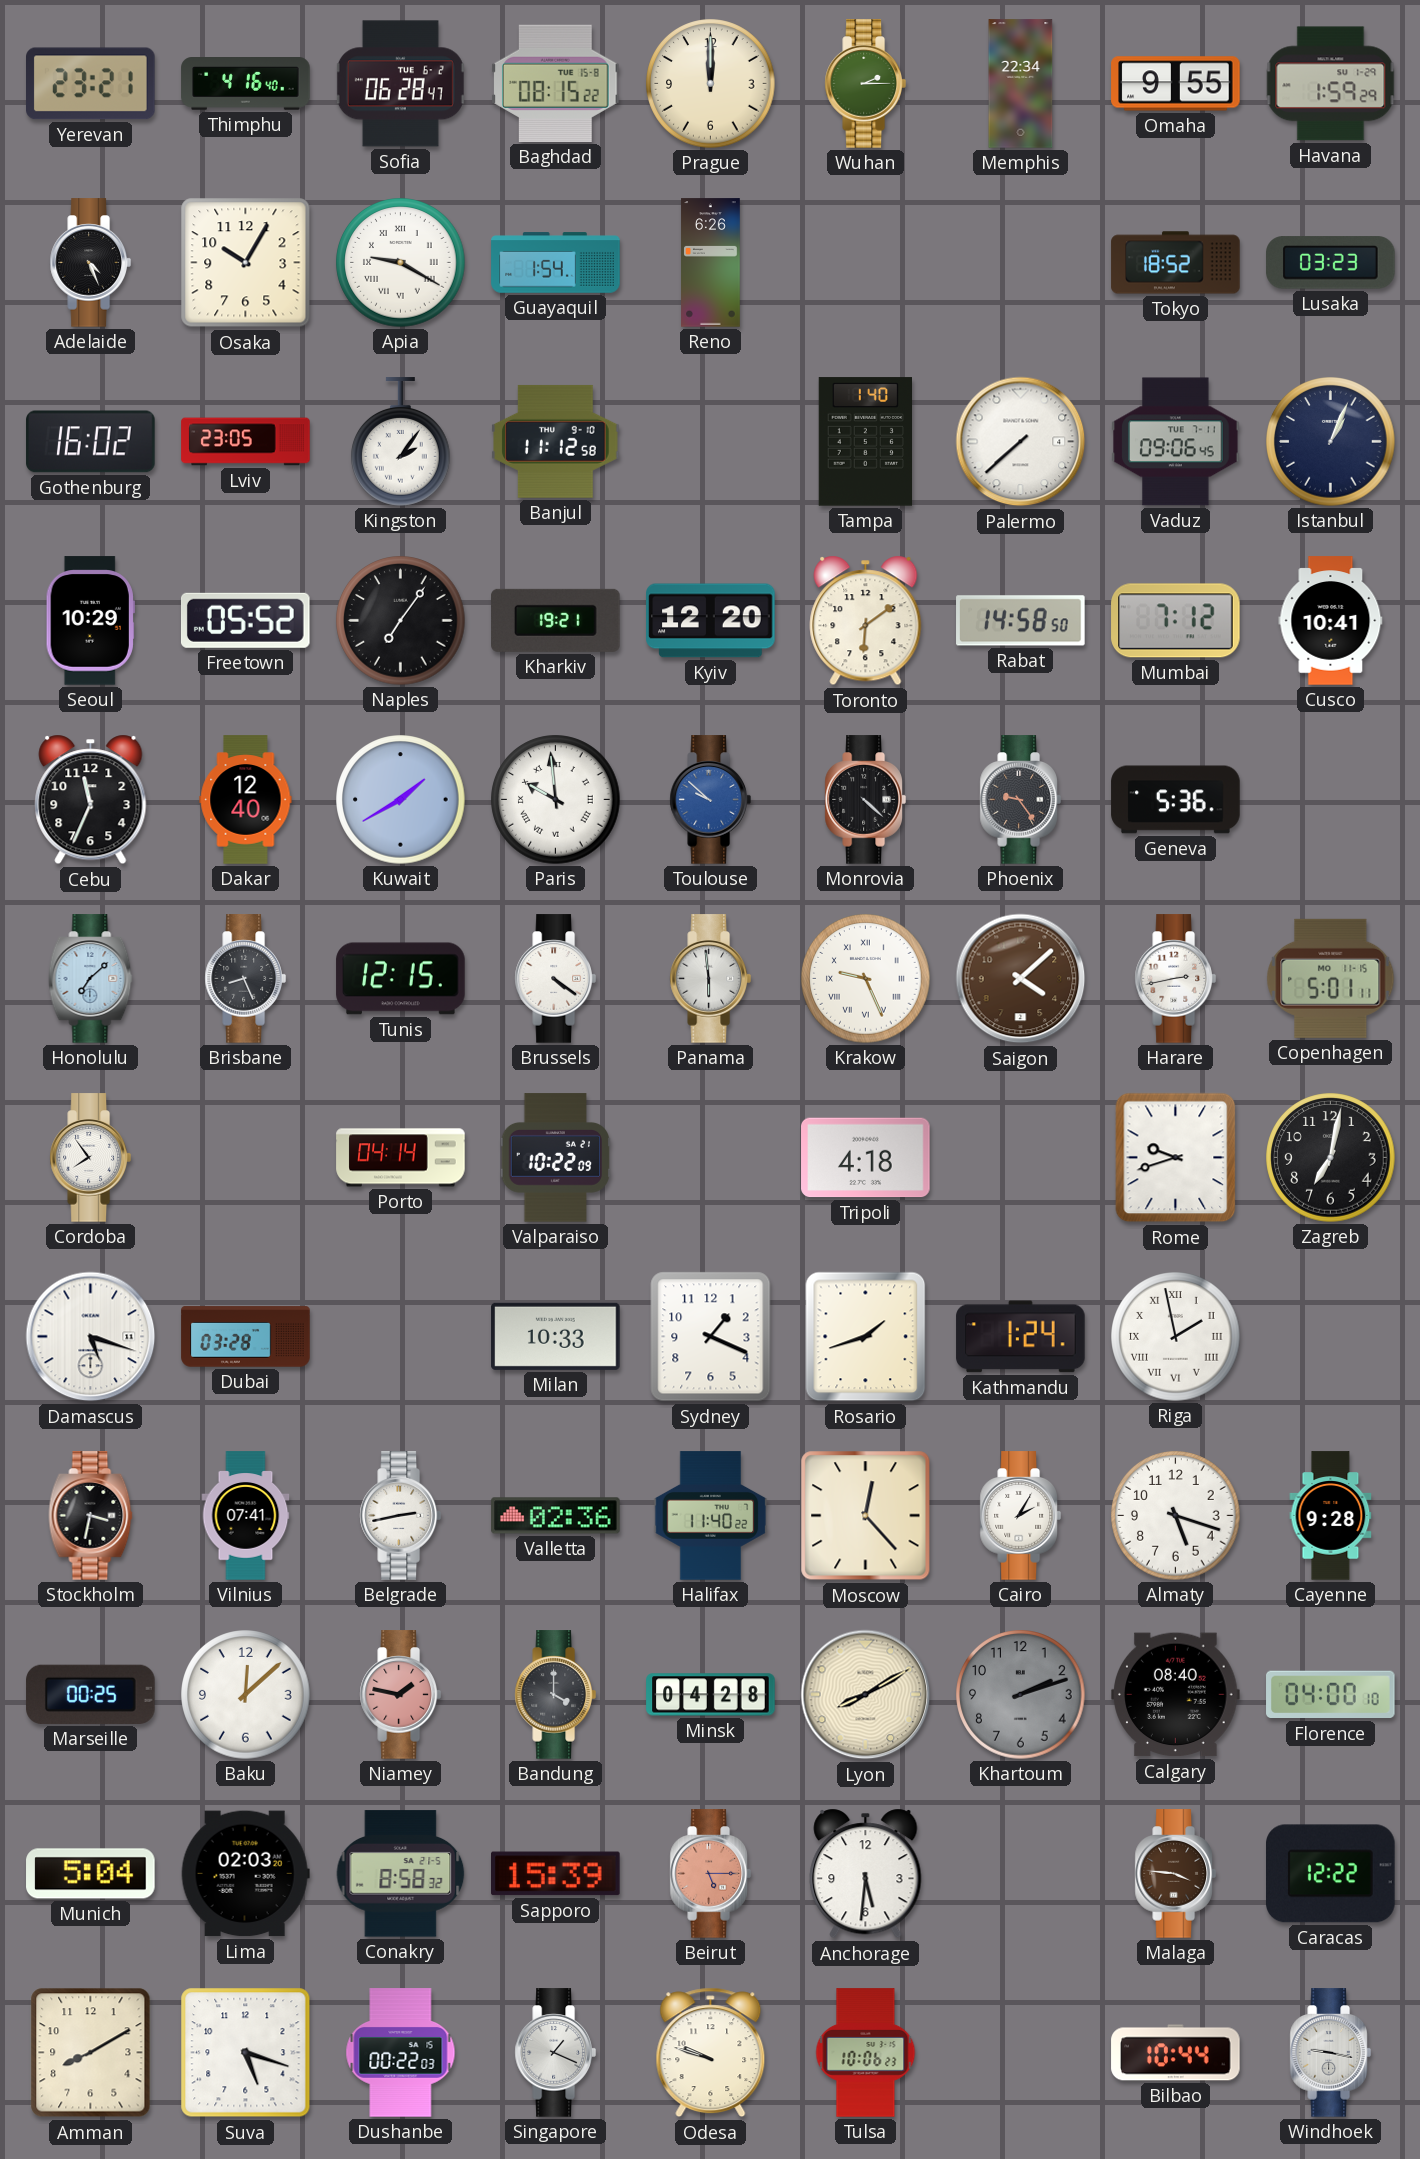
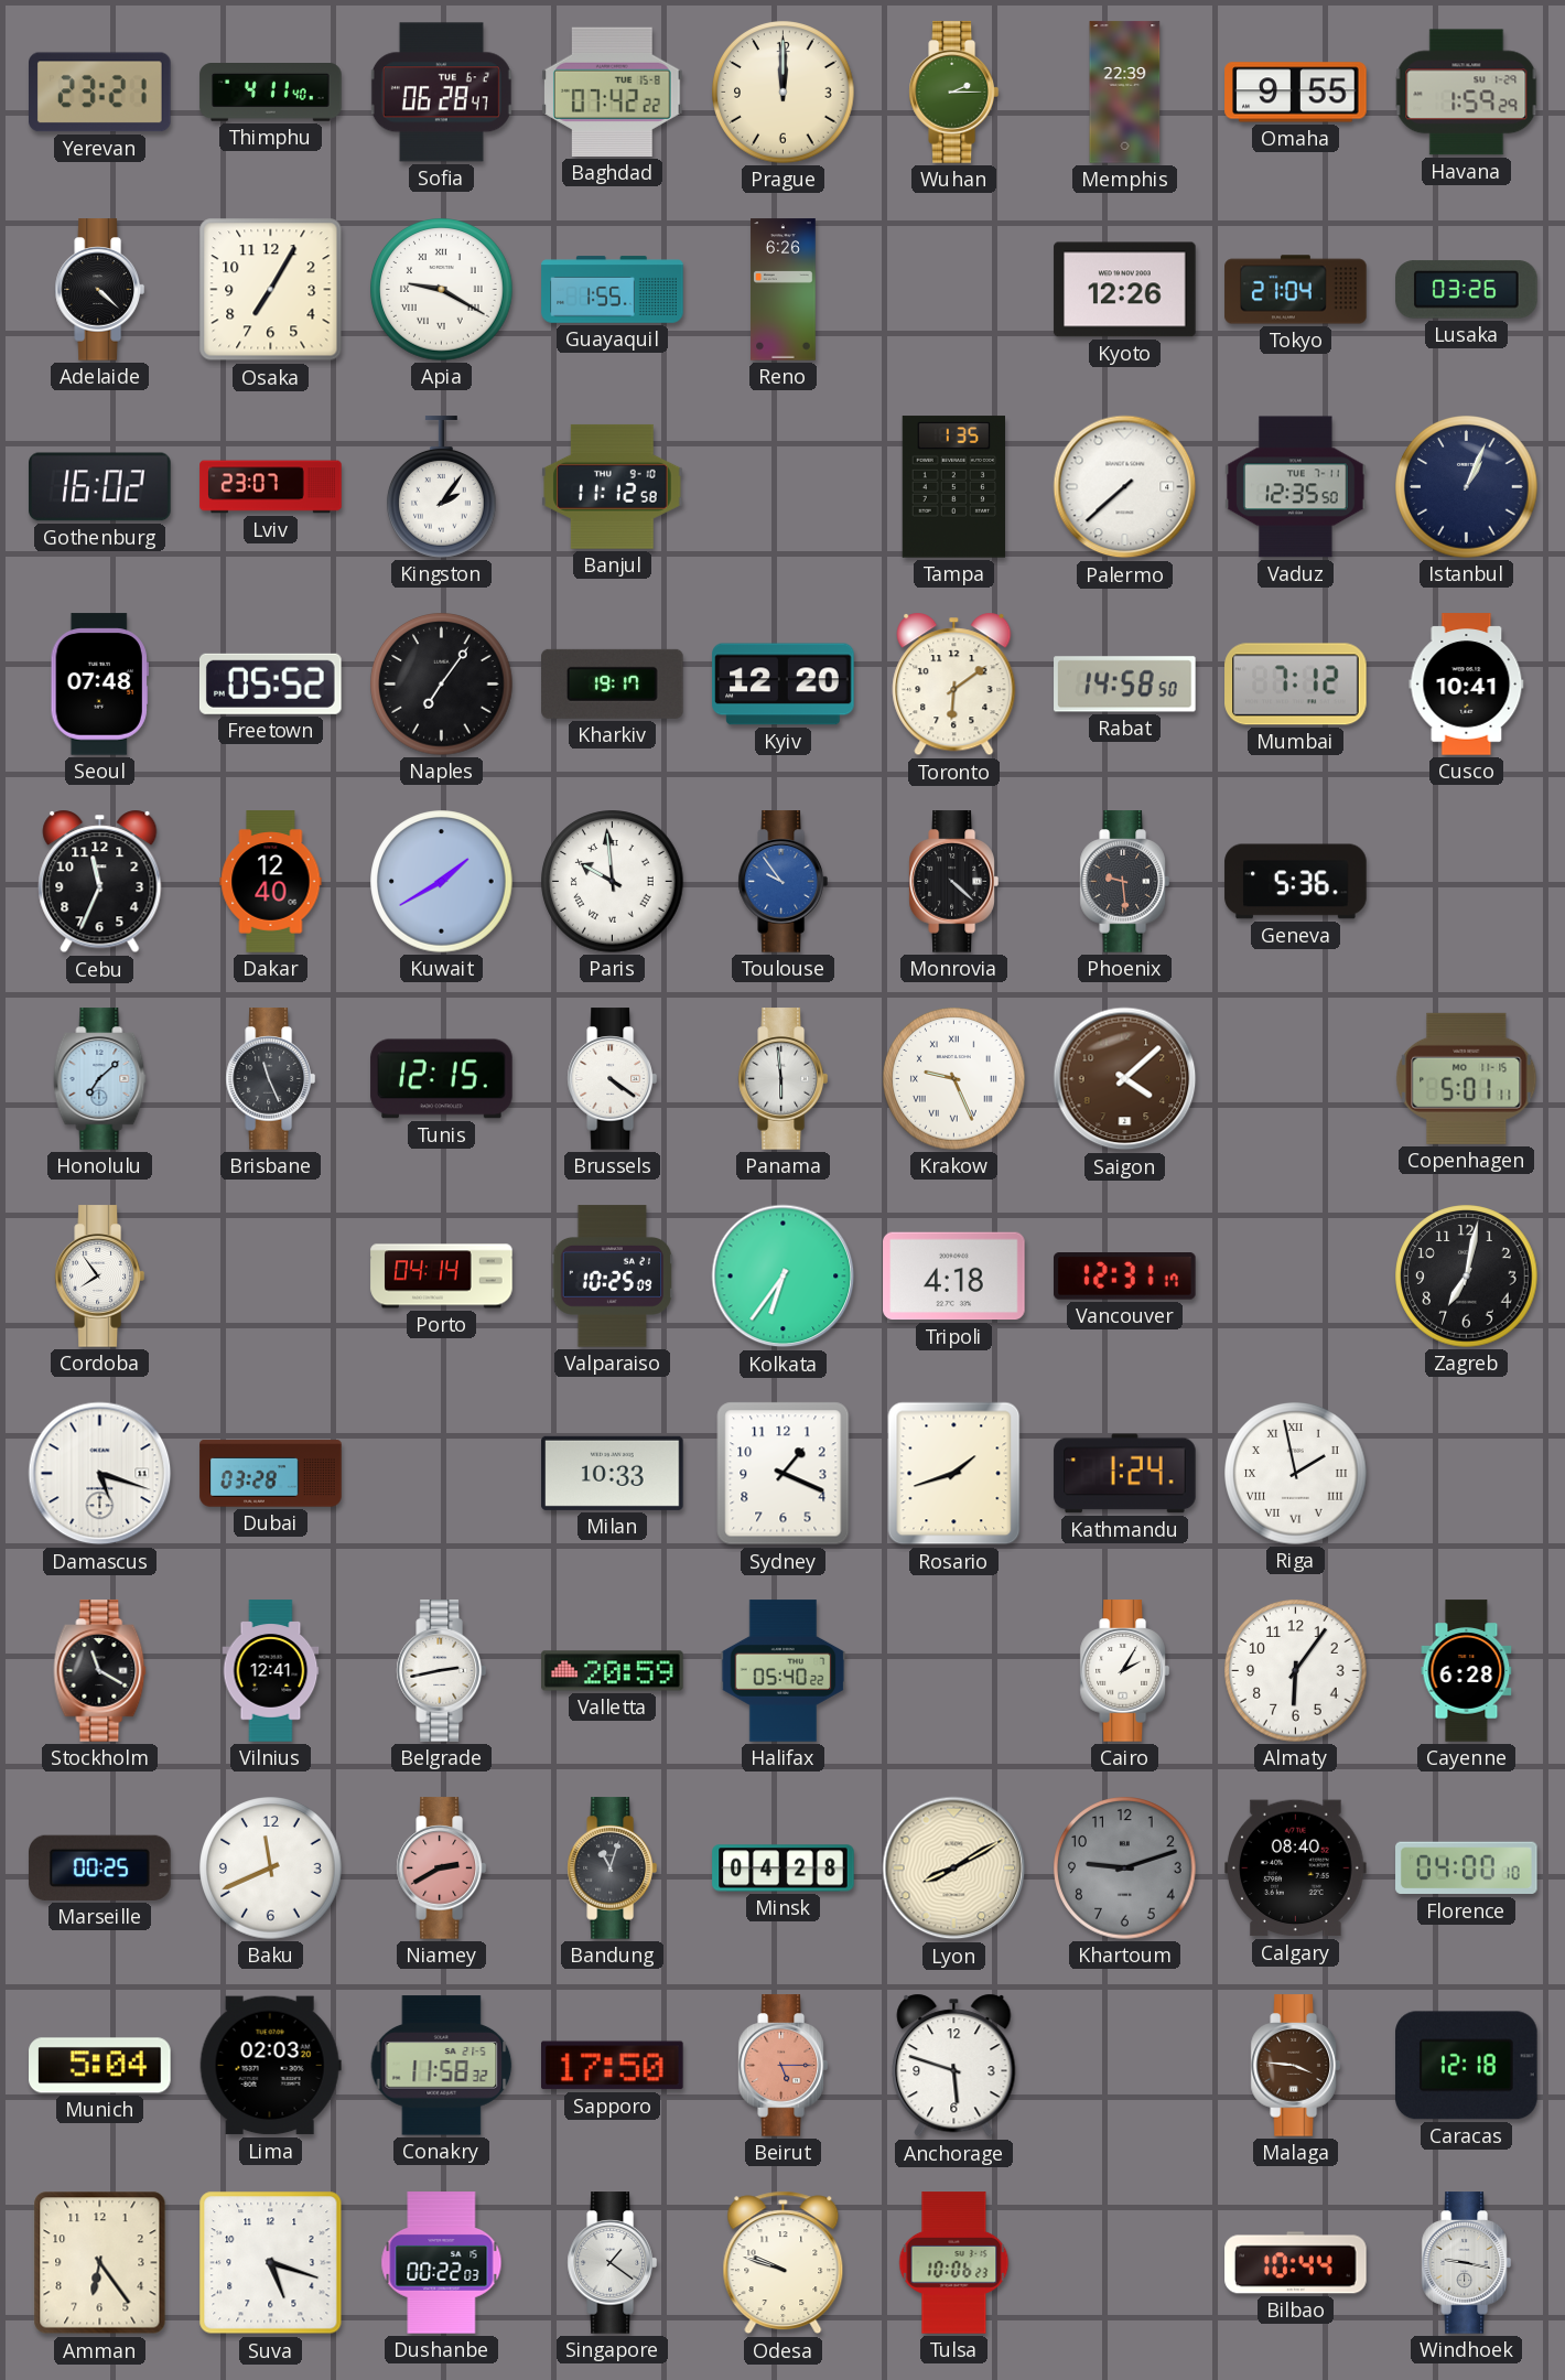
Thimphu: 4:16 -> 4:11
Baghdad: 08:15 -> 07:42
Memphis: 22:34 -> 22:39
Adelaide: 4:26 -> 4:22
Osaka: 10:05 -> 7:05
Guayaquil: 1:54 -> 1:55
Kyoto: none -> 12:26
Tokyo: 18:52 -> 21:04
Lusaka: 03:23 -> 03:26
Lviv: 23:05 -> 23:07
Tampa: 1:40 -> 1:35
Vaduz: 09:06 -> 12:35
Seoul: 10:29 -> 07:48
Kharkiv: 19:21 -> 19:17
Toulouse: 9:52 -> 9:54
Phoenix: 9:24 -> 9:29
Brisbane: 8:26 -> 11:26
Harare: 2:43 -> none
Valparaiso: 10:22 -> 10:25
Kolkata: none -> 6:36
Vancouver: none -> 12:31
Rome: 9:42 -> none
Stockholm: 3:32 -> 11:20
Vilnius: 07:41 -> 12:41
Valletta: 02:36 -> 20:59
Halifax: 11:40 -> 05:40
Moscow: 12:23 -> none
Almaty: 5:18 -> 6:06
Cayenne: 9:28 -> 6:28
Baku: 12:08 -> 11:41
Niamey: 1:47 -> 2:40
Bandung: 4:00 -> 11:03
Khartoum: 2:12 -> 9:12
Conakry: 8:58 -> 11:58
Sapporo: 15:39 -> 17:50
Anchorage: 5:31 -> 5:48
Caracas: 12:22 -> 12:18
Amman: 8:10 -> 6:24
Singapore: 1:19 -> 1:21
